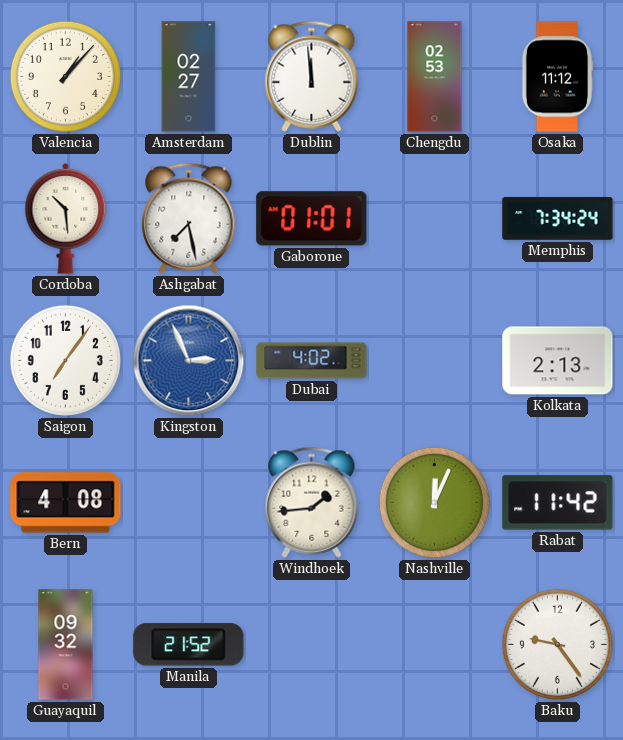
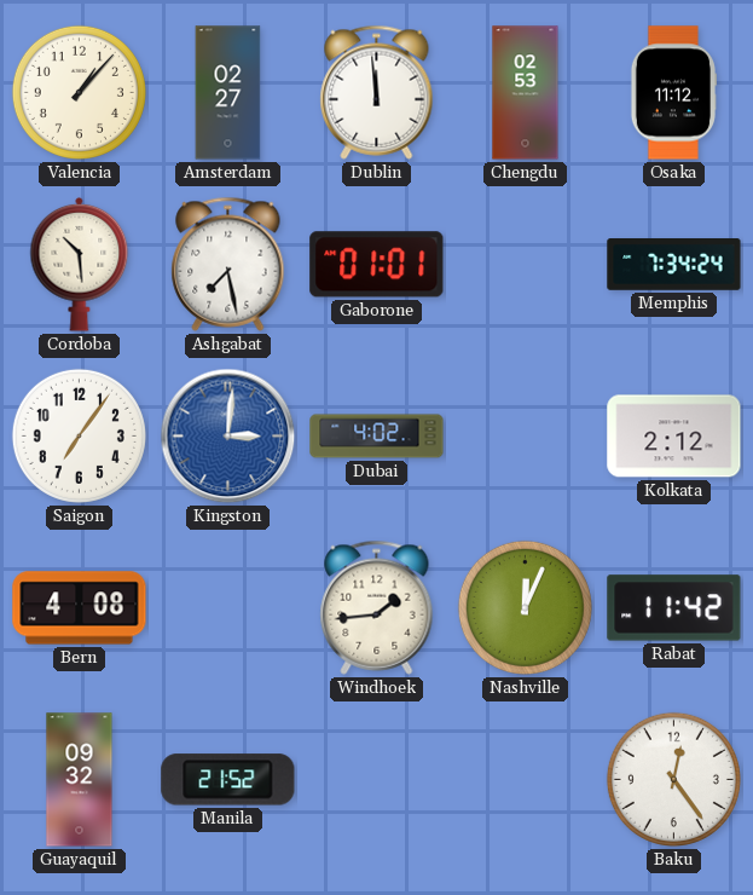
Kingston: 2:56 -> 3:01
Kolkata: 2:13 -> 2:12
Baku: 9:24 -> 12:24
